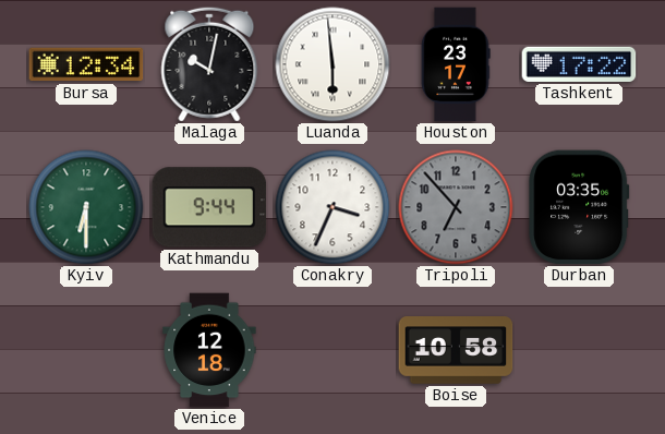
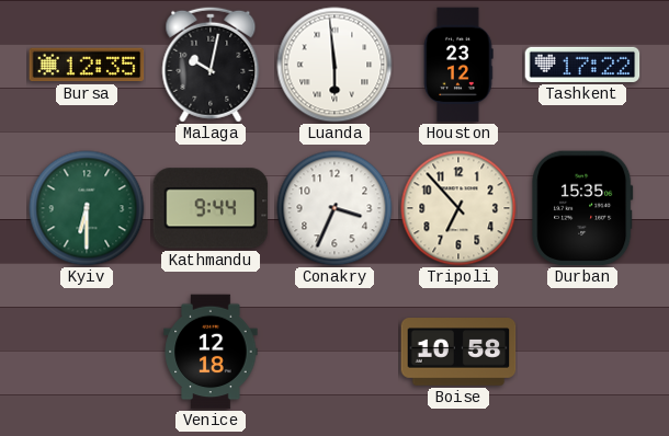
Bursa: 12:34 -> 12:35
Houston: 23:17 -> 23:12
Tripoli dial: grey -> cream
Durban: 03:35 -> 15:35
